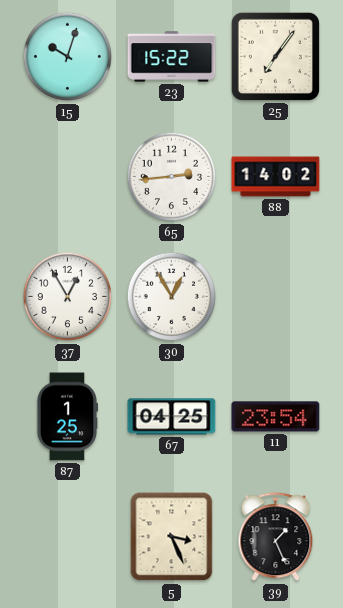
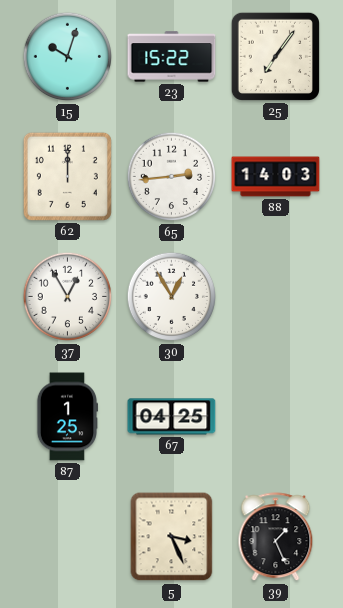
62: none -> 12:00
88: 14:02 -> 14:03
11: 23:54 -> none
